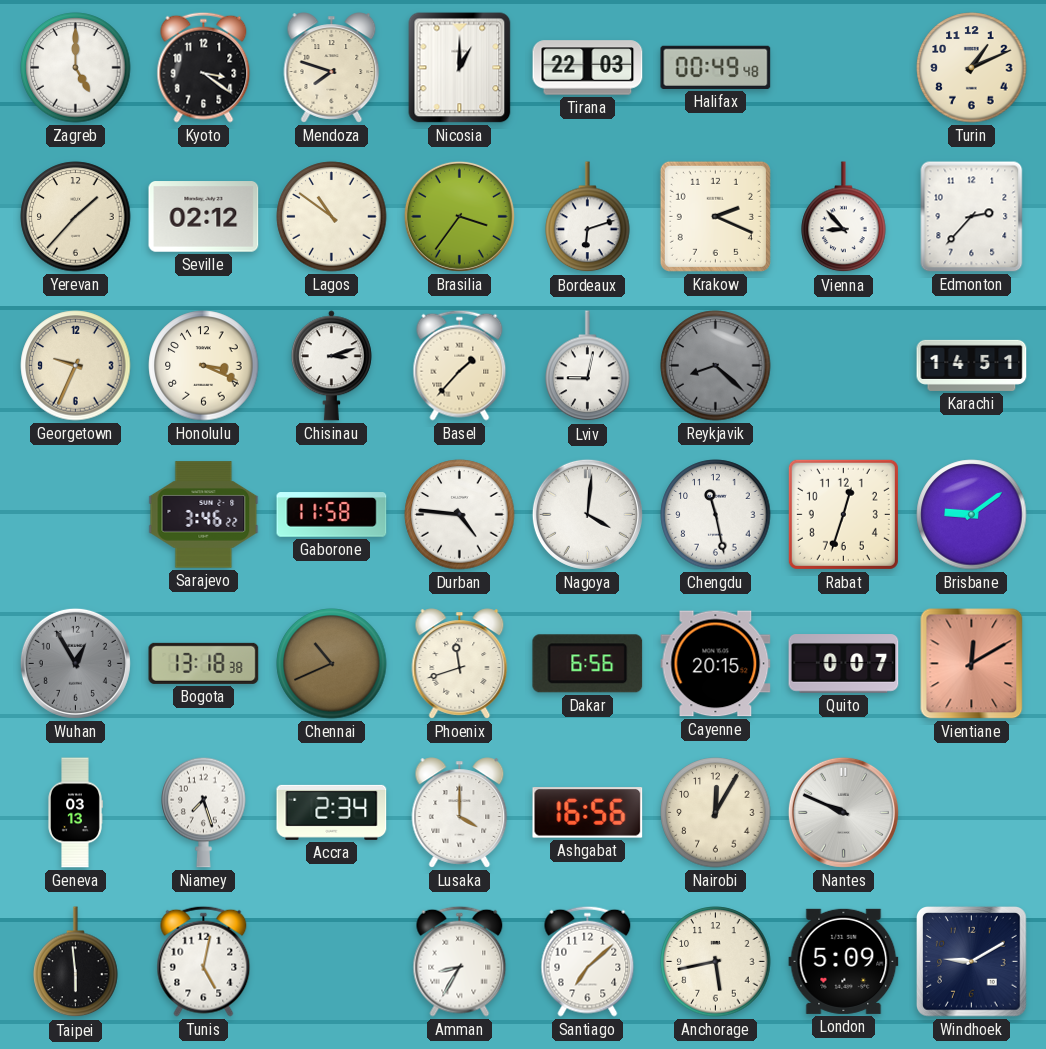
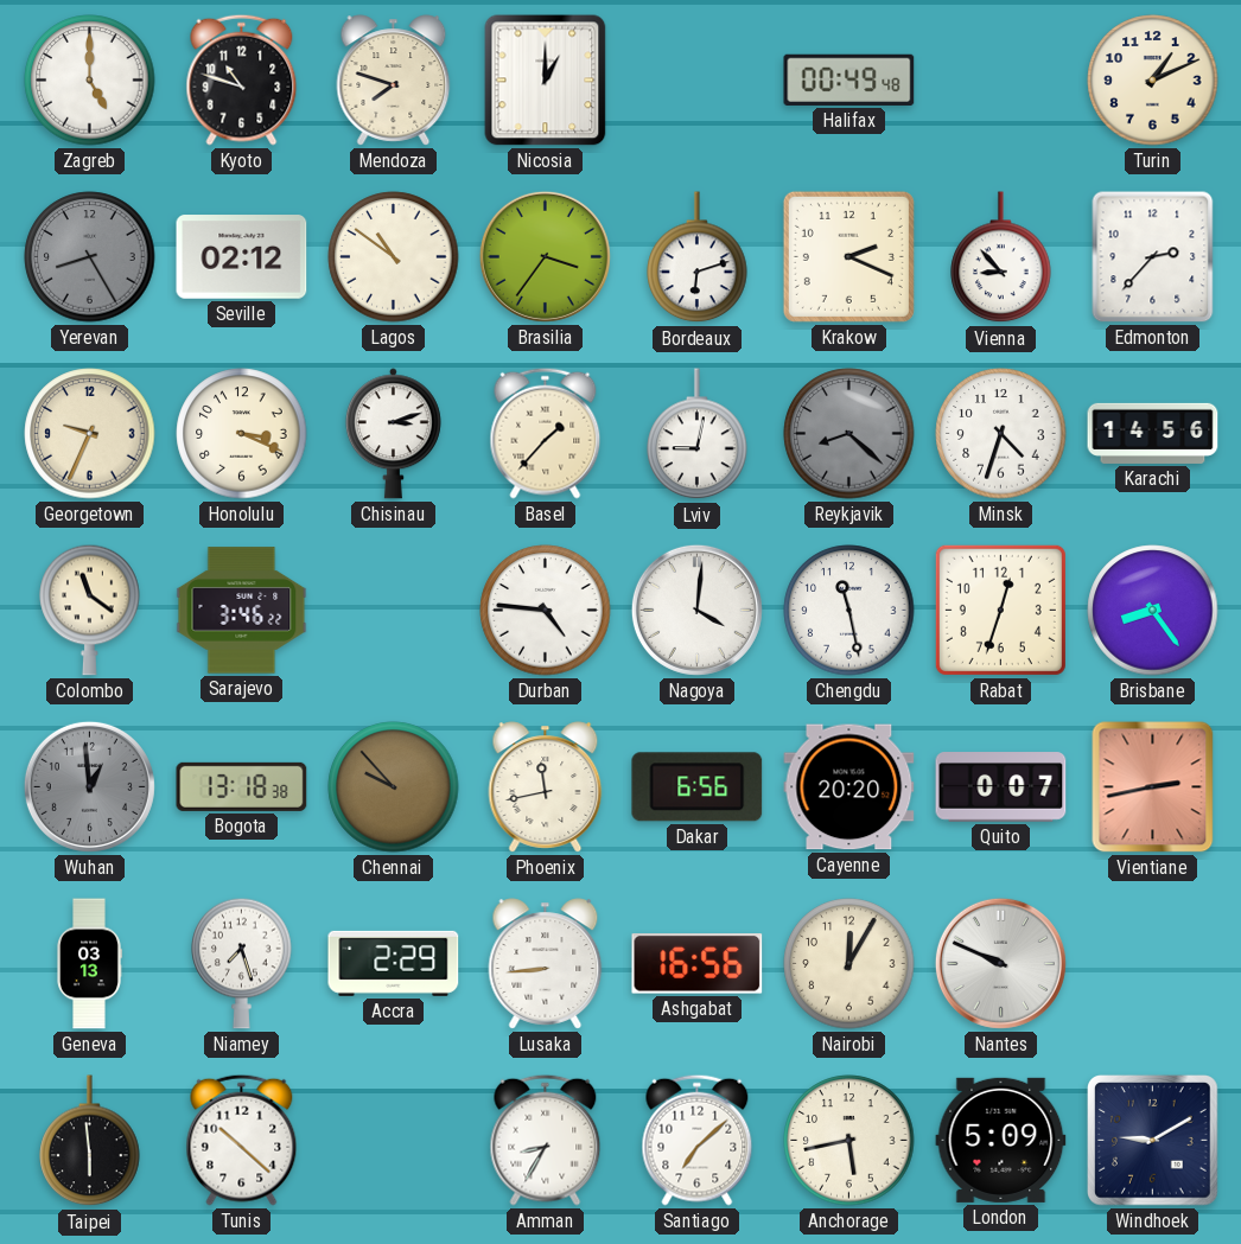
Kyoto: 3:21 -> 10:48
Tirana: 22:03 -> none
Yerevan: 1:37 -> 8:25
Yerevan dial: cream -> grey
Minsk: none -> 4:33
Karachi: 14:51 -> 14:56
Colombo: none -> 11:21
Gaborone: 11:58 -> none
Brisbane: 9:09 -> 8:24
Wuhan: 12:55 -> 12:59
Chennai: 10:41 -> 9:53
Phoenix: 11:42 -> 11:43
Cayenne: 20:15 -> 20:20
Vientiane: 12:10 -> 2:43
Accra: 2:34 -> 2:29
Lusaka: 4:00 -> 8:44
Tunis: 5:02 -> 10:22
